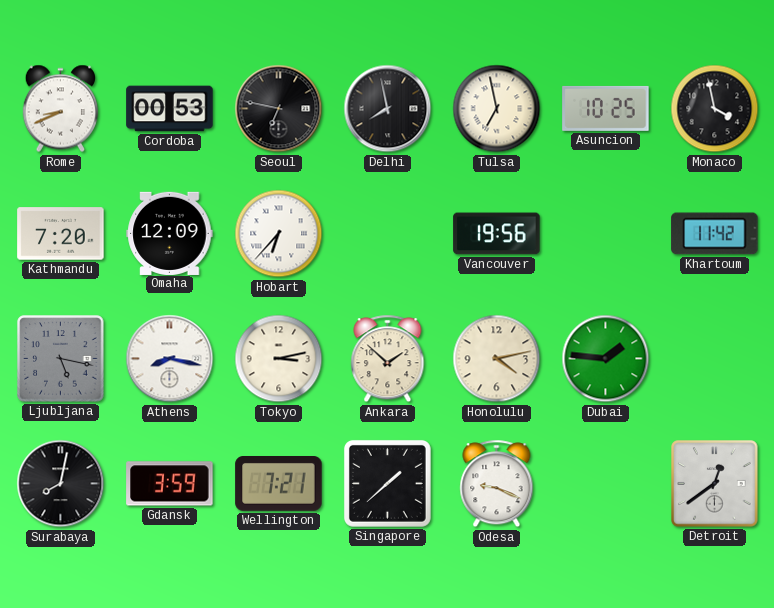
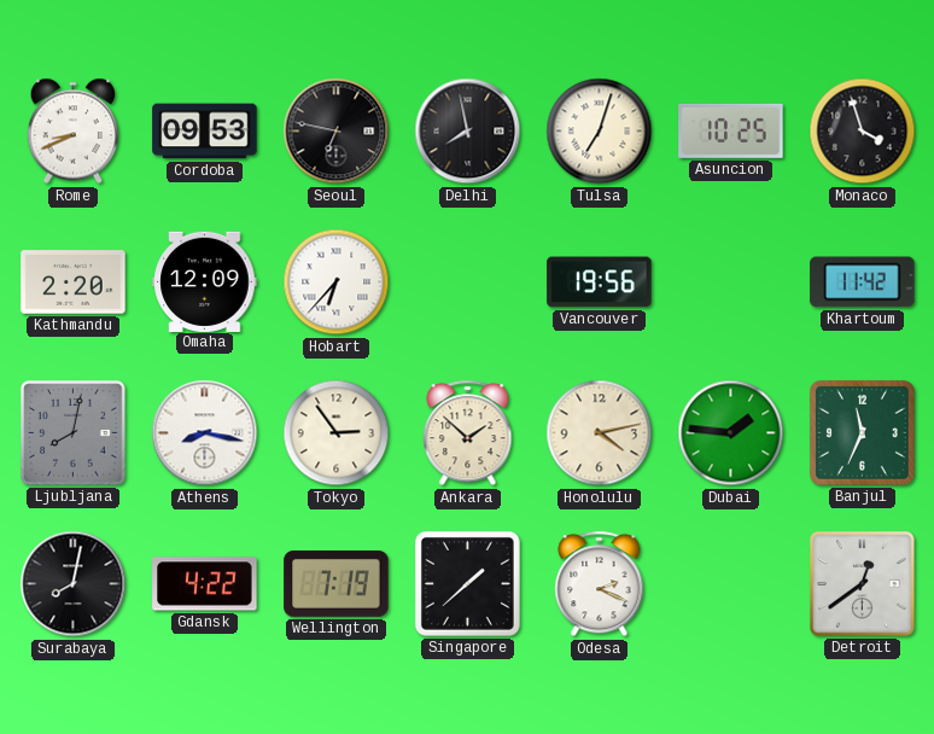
Cordoba: 00:53 -> 09:53
Tulsa: 6:58 -> 7:03
Monaco: 3:58 -> 3:57
Kathmandu: 7:20 -> 2:20
Ljubljana: 5:17 -> 8:02
Tokyo: 3:13 -> 2:54
Banjul: none -> 11:34
Gdansk: 3:59 -> 4:22
Wellington: 7:21 -> 7:19
Odesa: 9:19 -> 2:19
